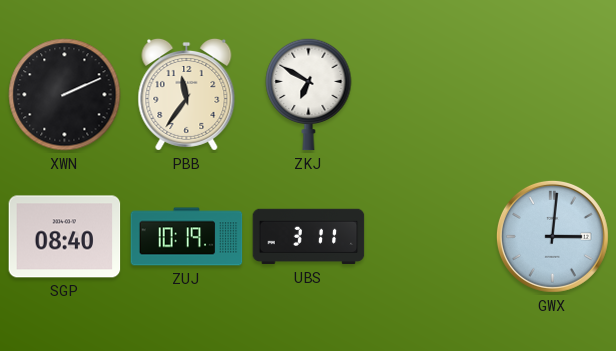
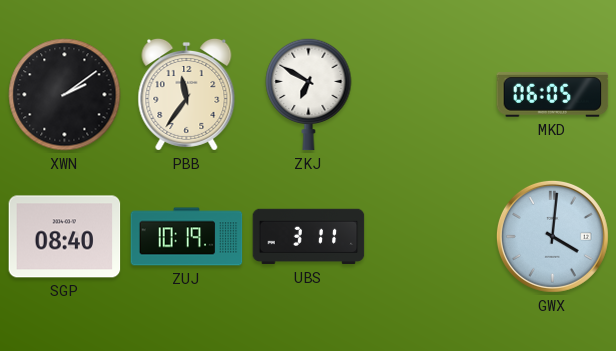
XWN: 2:11 -> 2:09
MKD: none -> 06:05
GWX: 3:01 -> 4:01
